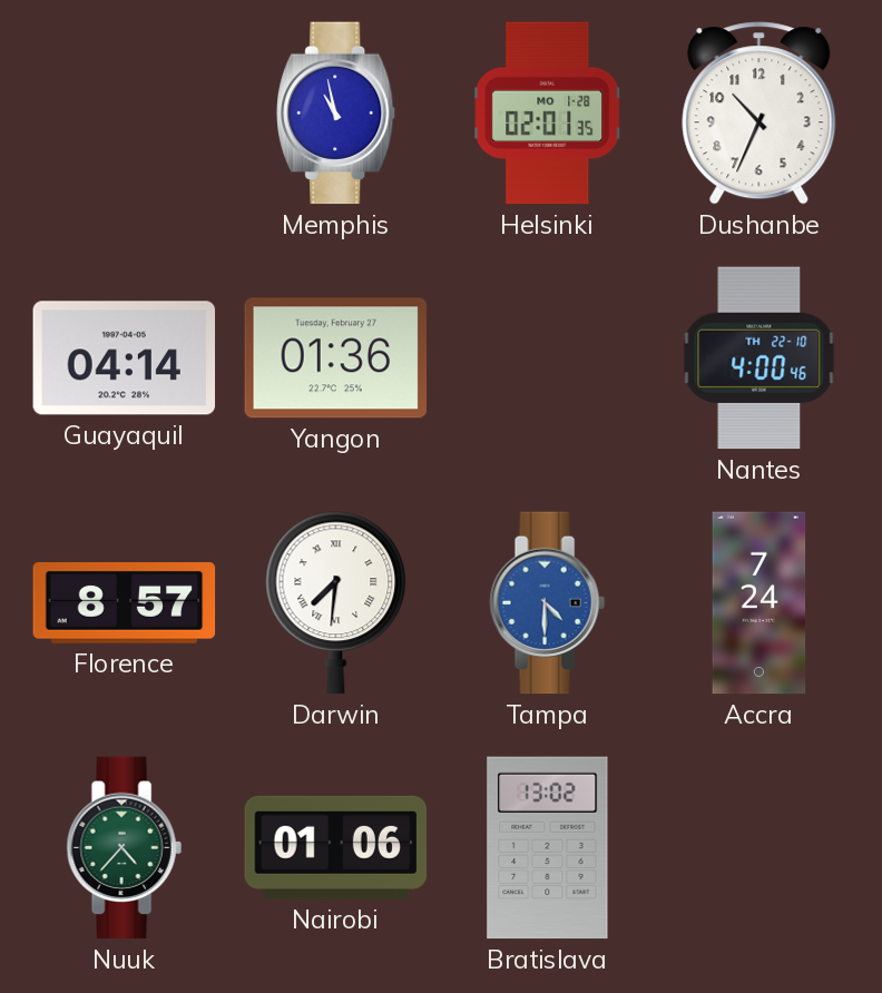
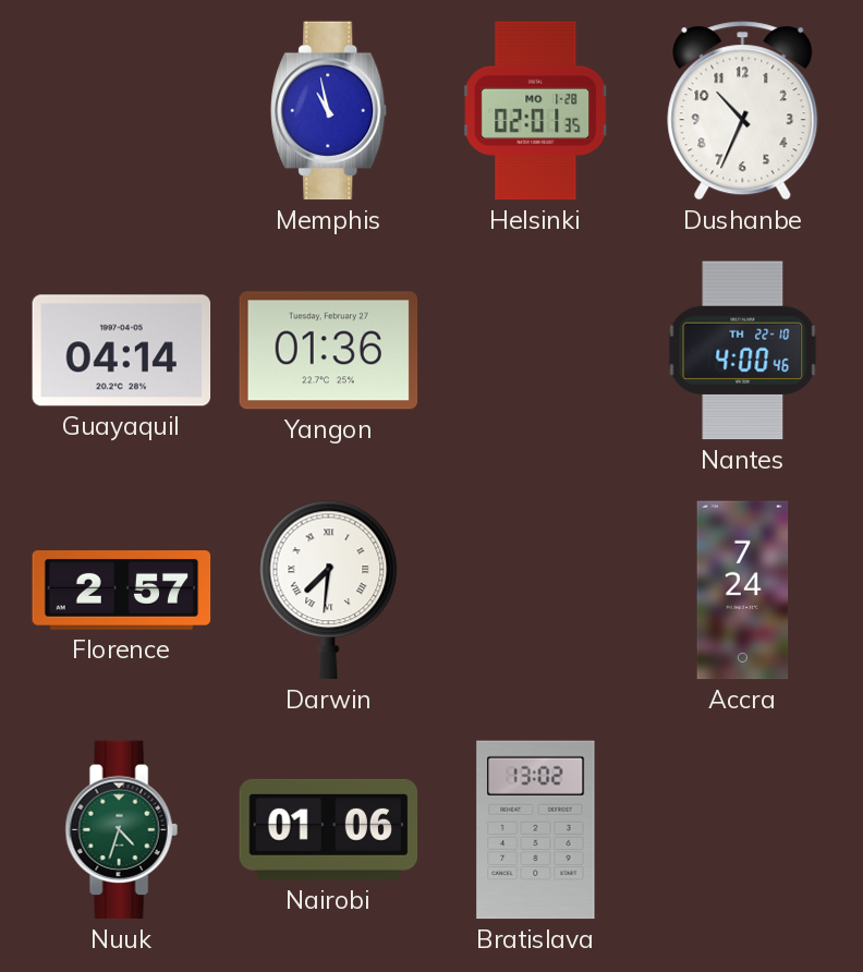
Florence: 8:57 -> 2:57
Tampa: 4:30 -> none
Nuuk: 4:37 -> 4:33
